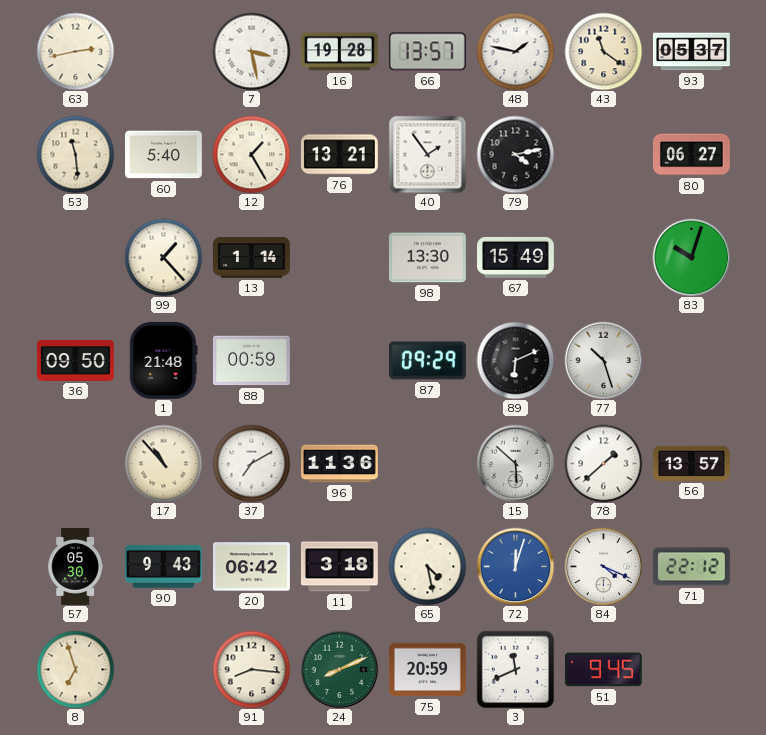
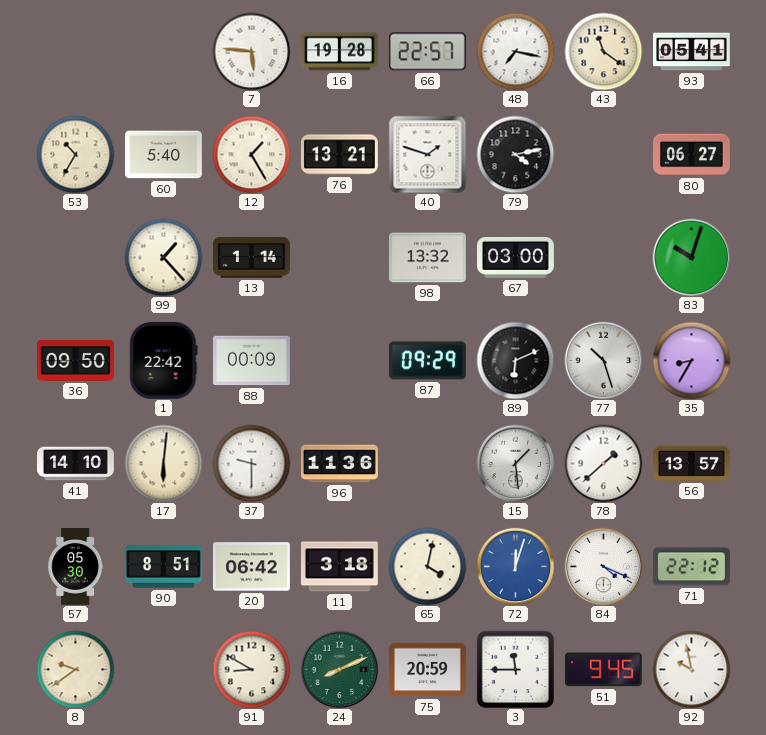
63: 2:43 -> none
7: 3:28 -> 5:46
66: 13:57 -> 22:57
48: 1:47 -> 7:17
93: 05:37 -> 05:41
53: 11:29 -> 10:35
40: 1:54 -> 1:48
98: 13:30 -> 13:32
67: 15:49 -> 03:00
1: 21:48 -> 22:42
88: 00:59 -> 00:09
35: none -> 8:35
41: none -> 14:10
17: 10:53 -> 6:01
37: 7:10 -> 9:30
15: 5:52 -> 1:29
90: 9:43 -> 8:51
65: 4:28 -> 4:02
8: 6:57 -> 9:39
91: 8:16 -> 8:50
3: 11:41 -> 11:45
92: none -> 9:58
